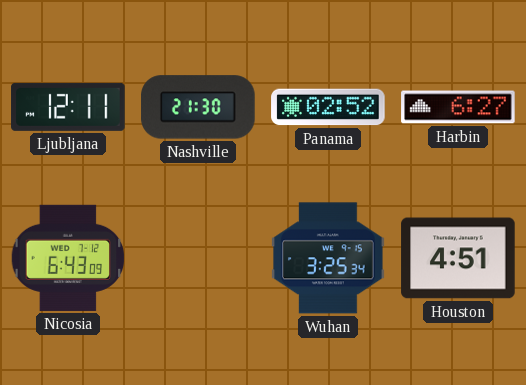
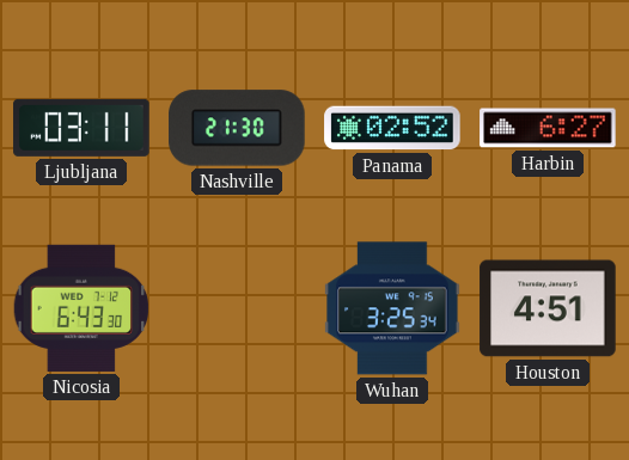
Ljubljana: 12:11 -> 03:11
Nicosia: 6:43:09 -> 6:43:30
